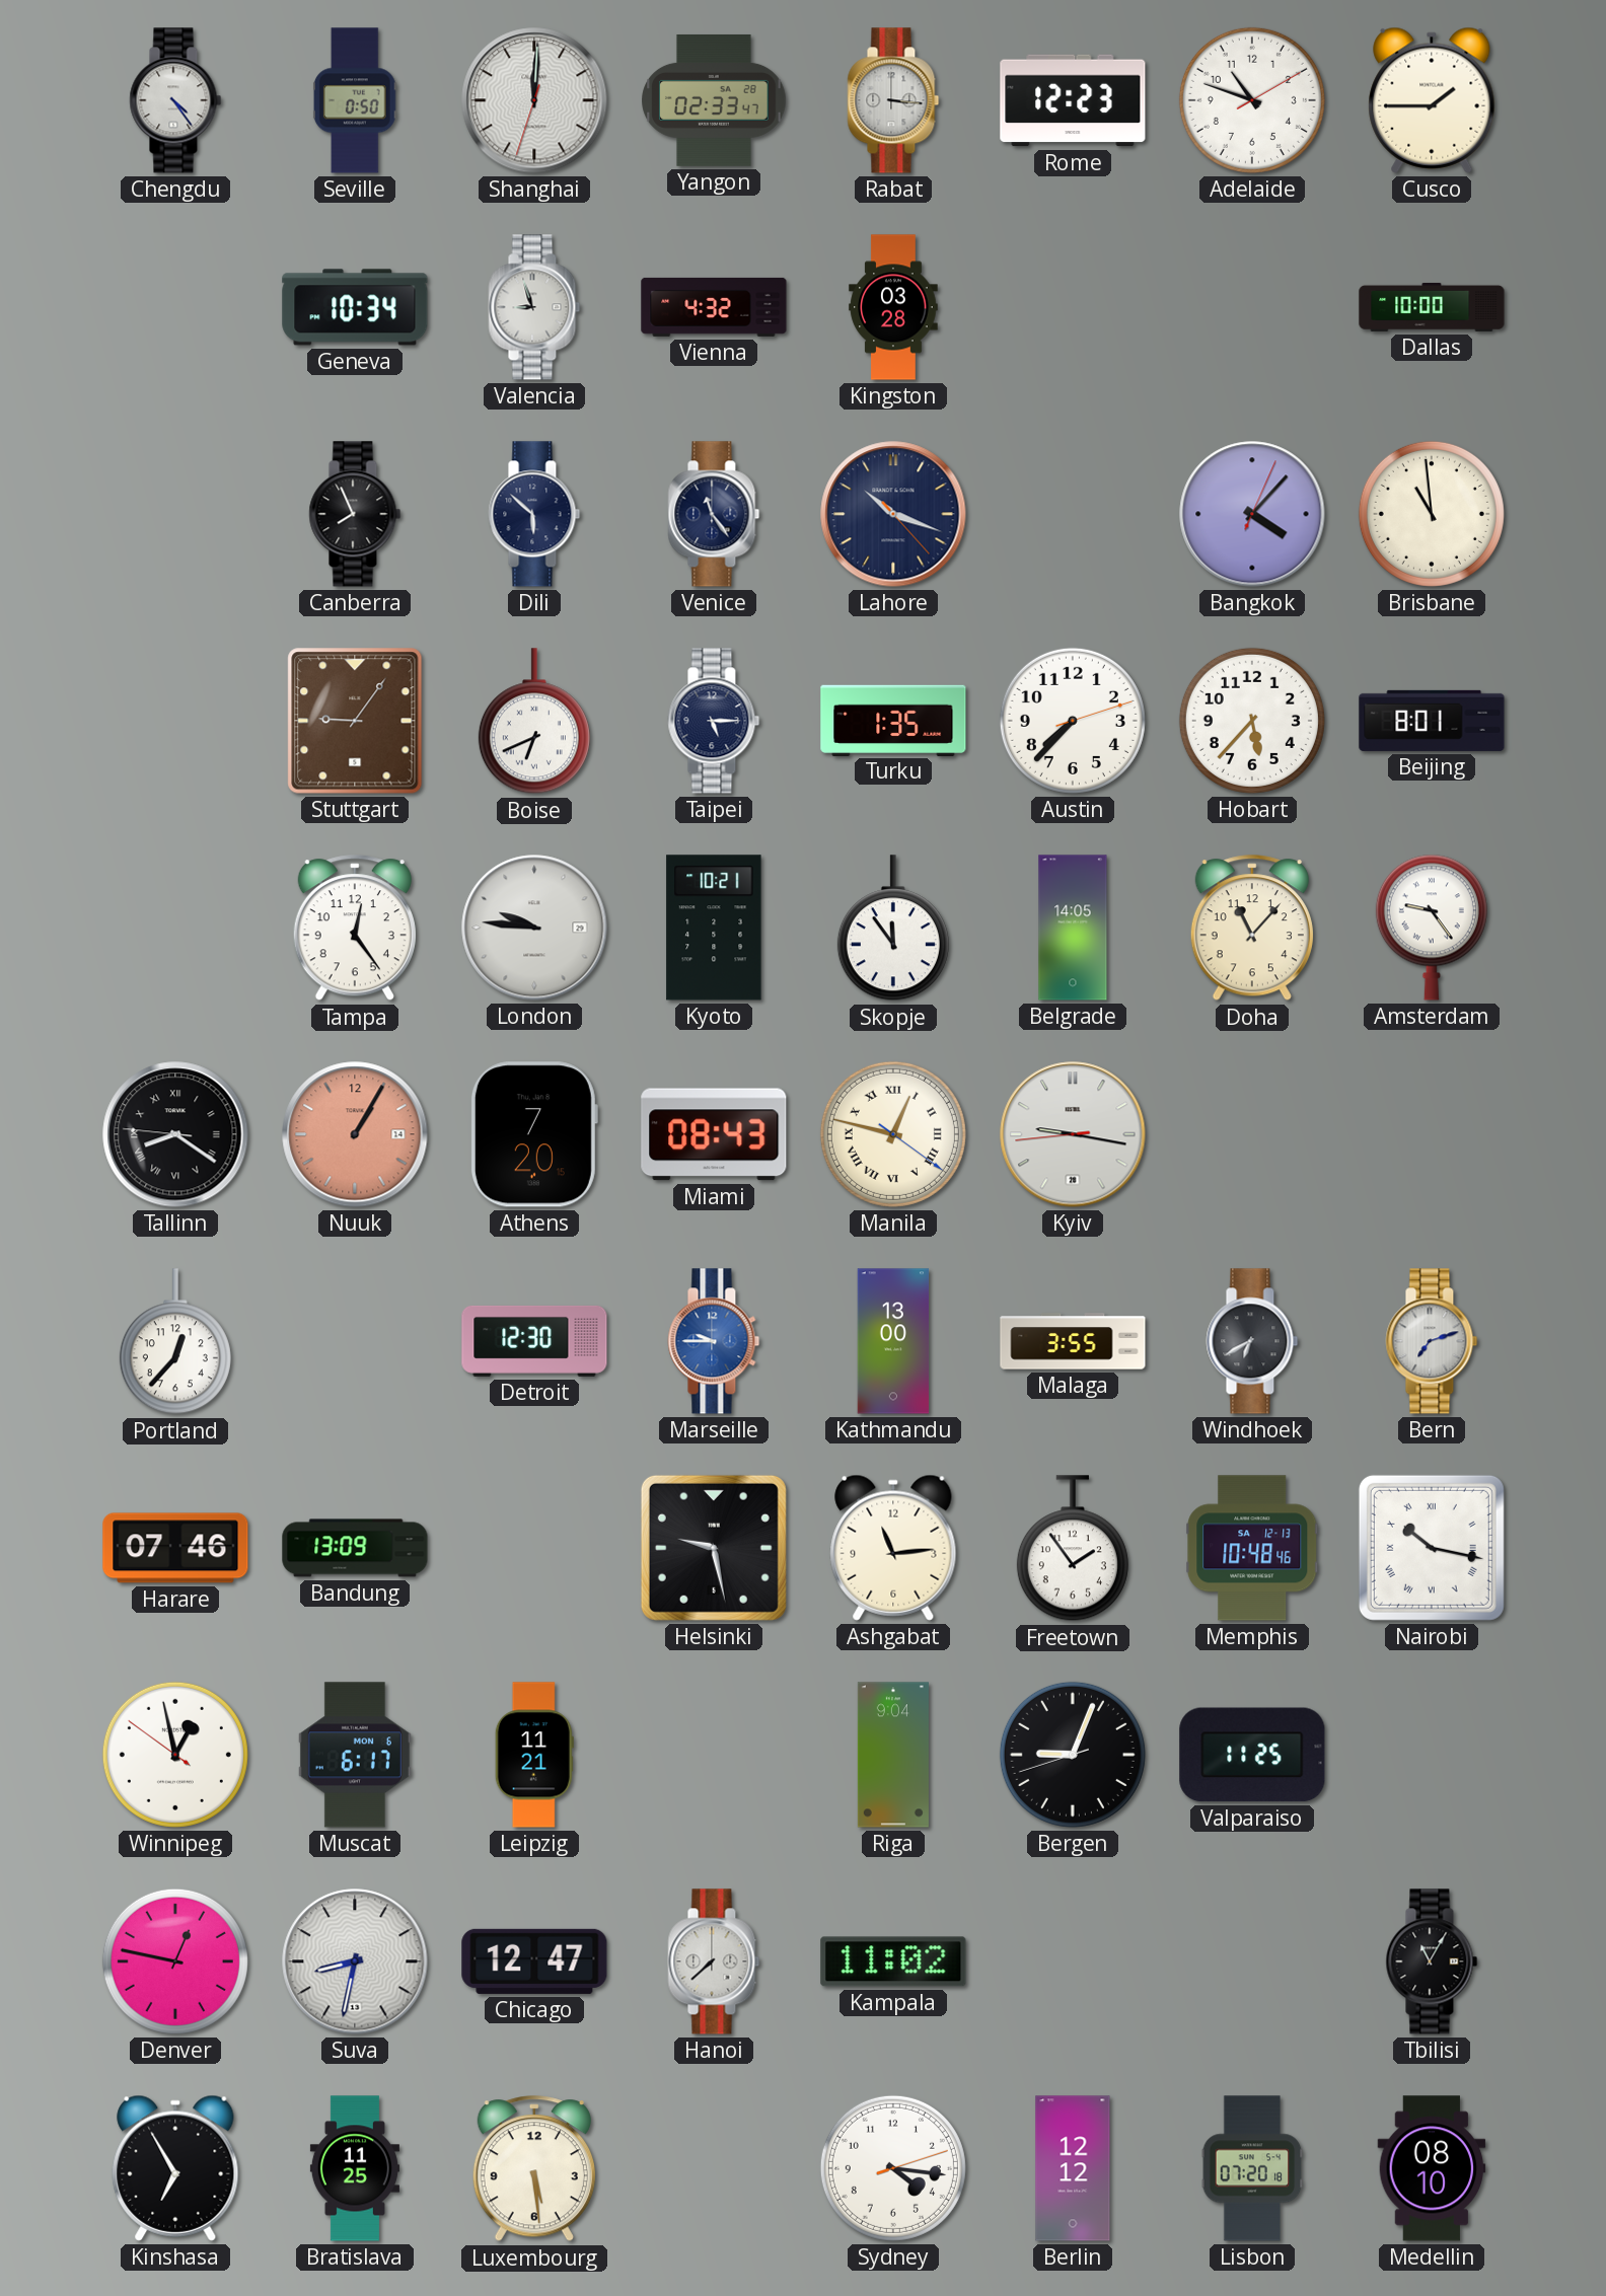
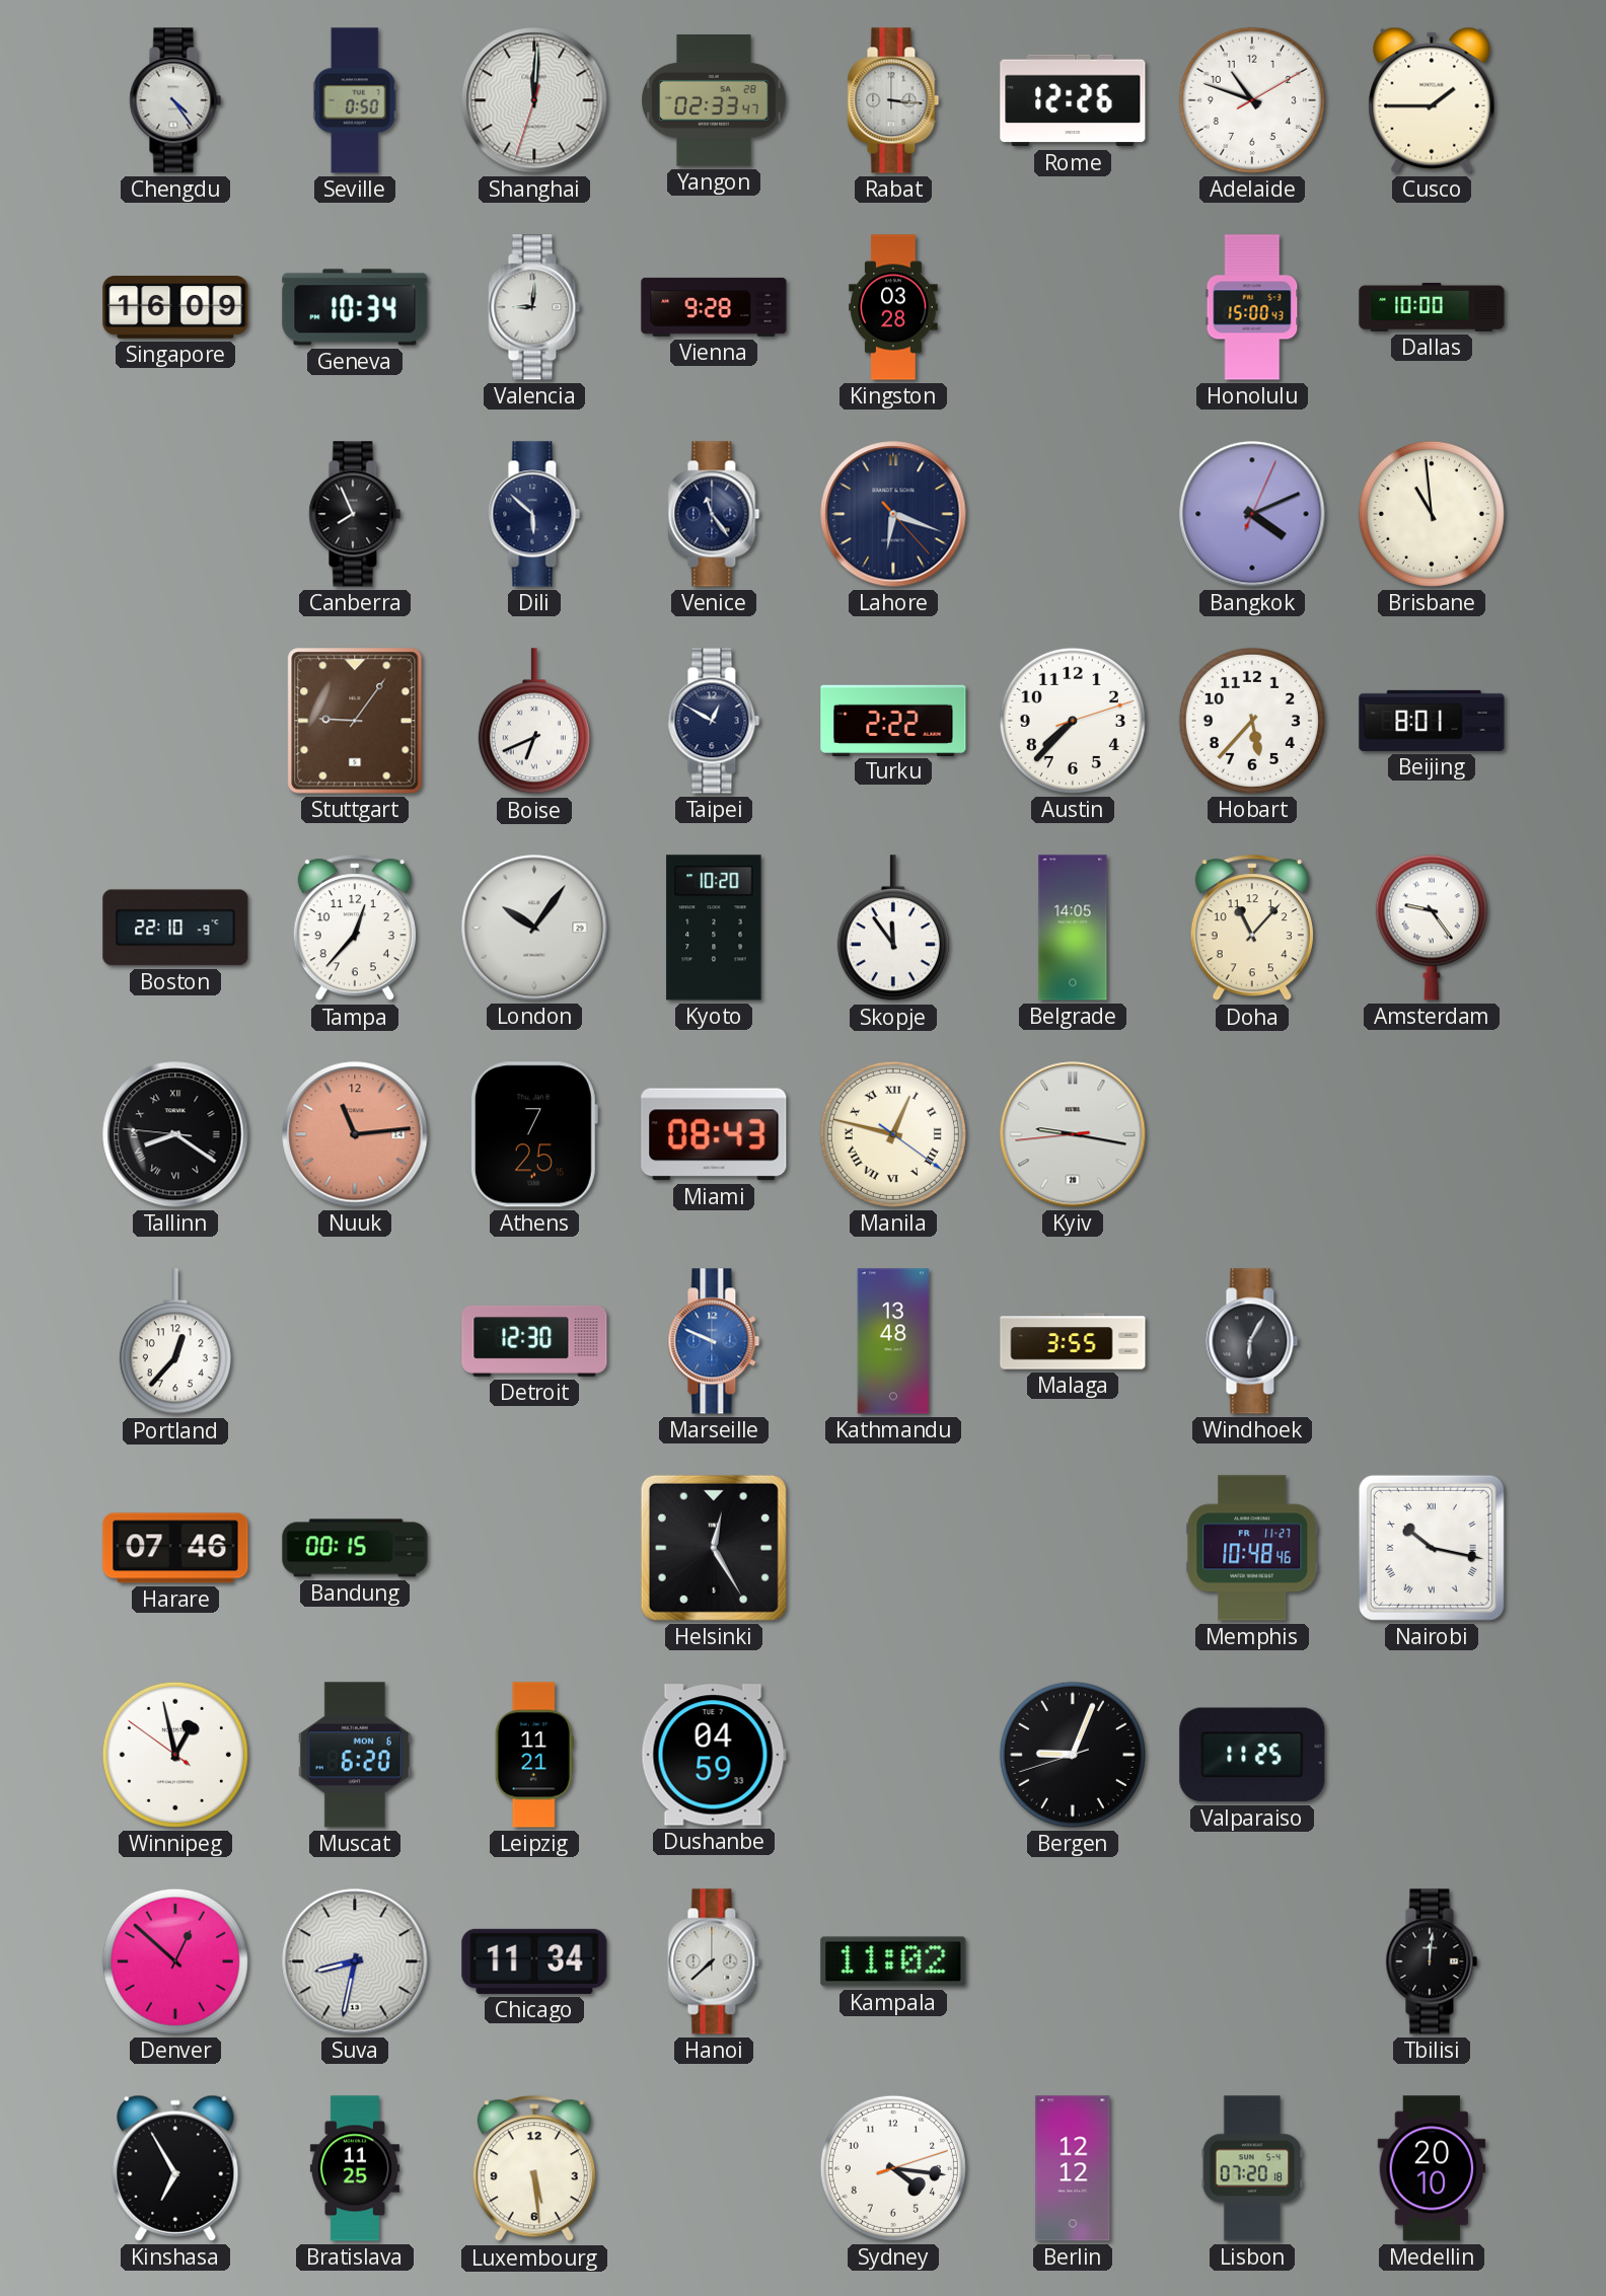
Rome: 12:23 -> 12:26
Singapore: none -> 16:09
Valencia: 8:57 -> 9:01
Vienna: 4:32 -> 9:28
Honolulu: none -> 15:00
Lahore: 10:18 -> 6:18
Bangkok: 4:07 -> 4:11
Taipei: 5:15 -> 12:50
Turku: 1:35 -> 2:22
Boston: none -> 22:10
Tampa: 12:24 -> 12:37
London: 9:46 -> 10:06
Kyoto: 10:21 -> 10:20
Nuuk: 1:05 -> 11:14
Athens: 7:20 -> 7:25
Marseille: 9:45 -> 9:49
Kathmandu: 13:00 -> 13:48
Windhoek: 6:40 -> 6:05
Bern: 7:12 -> none
Bandung: 13:09 -> 00:15
Helsinki: 9:28 -> 12:25
Ashgabat: 11:14 -> none
Freetown: 1:54 -> none
Memphis date: SA 12-13 -> FR 11-27
Muscat: 6:17 -> 6:20
Dushanbe: none -> 04:59
Riga: 9:04 -> none
Denver: 12:47 -> 12:52
Chicago: 12:47 -> 11:34
Tbilisi: 11:05 -> 12:01
Medellin: 08:10 -> 20:10
